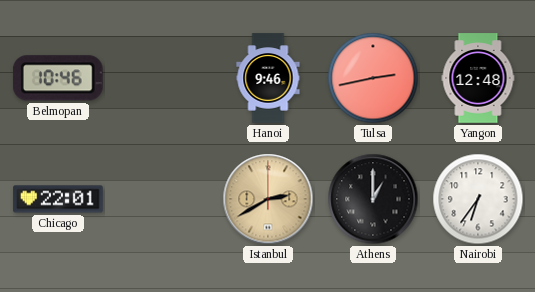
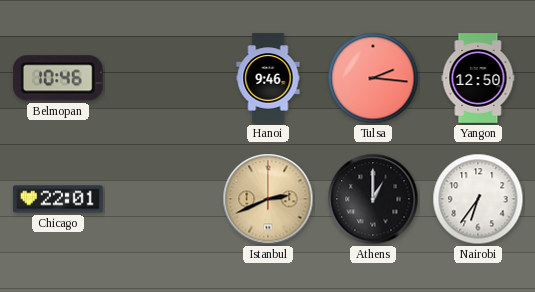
Tulsa: 2:43 -> 2:16
Yangon: 12:48 -> 12:50
Istanbul: 2:40 -> 2:41
